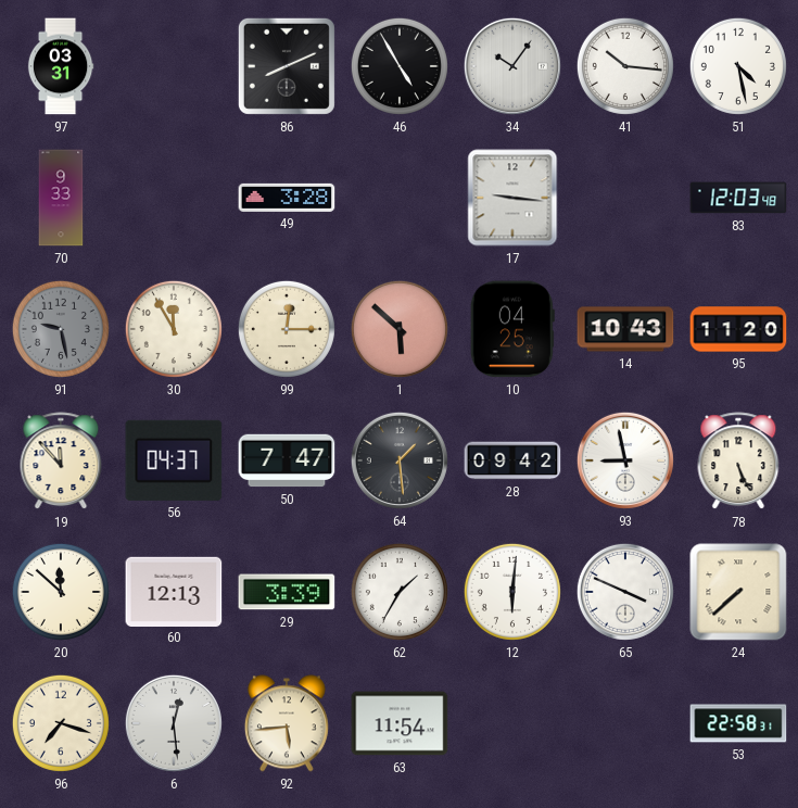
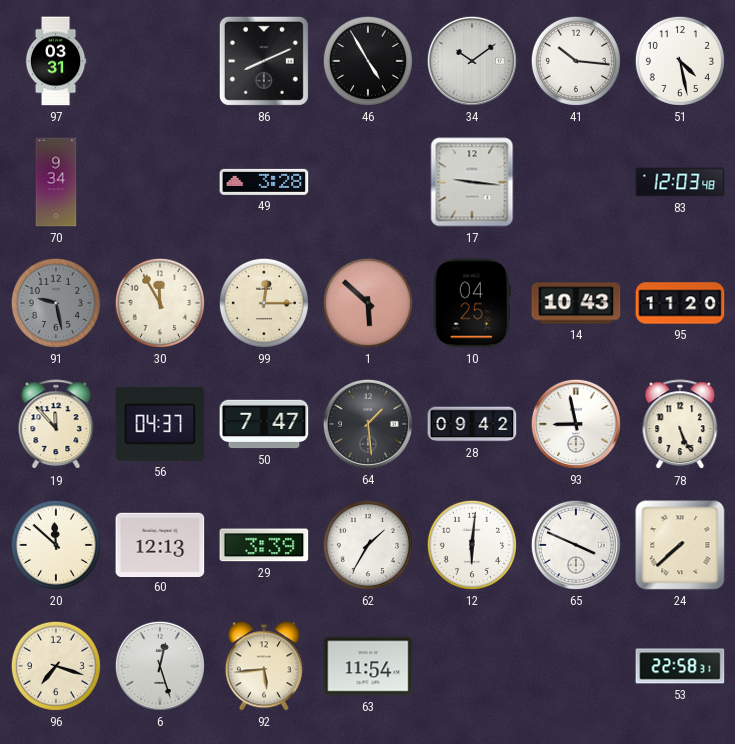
34: 10:06 -> 10:09
70: 9:33 -> 9:34
6: 12:29 -> 12:27
